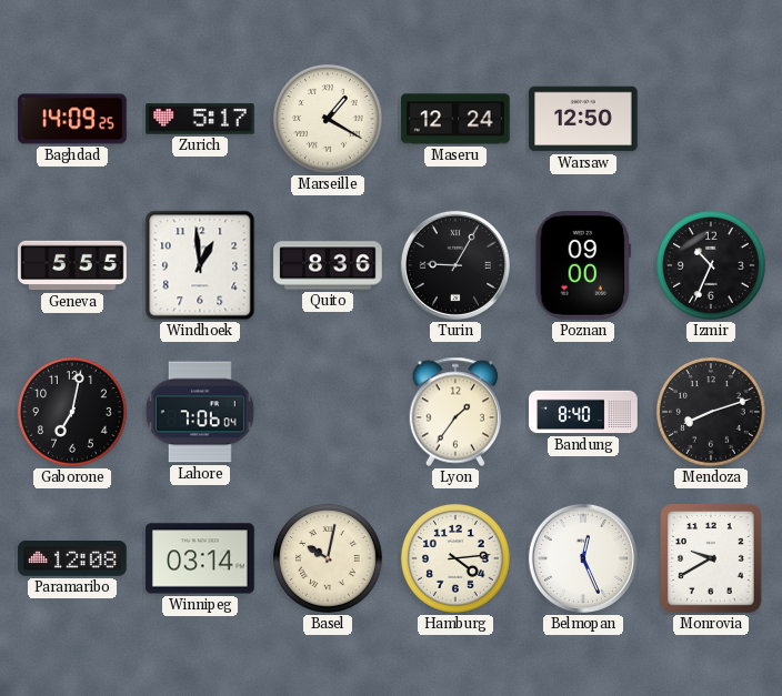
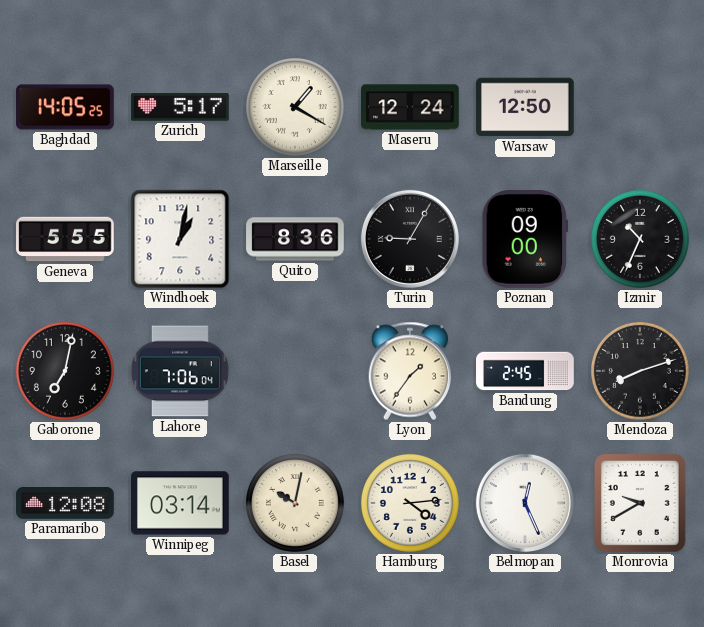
Baghdad: 14:09 -> 14:05
Windhoek: 12:59 -> 1:02
Bandung: 8:40 -> 2:45
